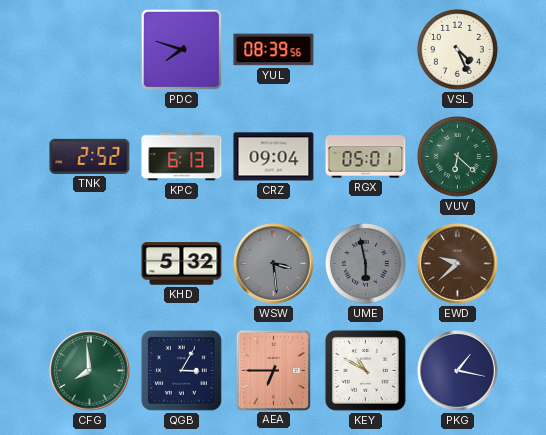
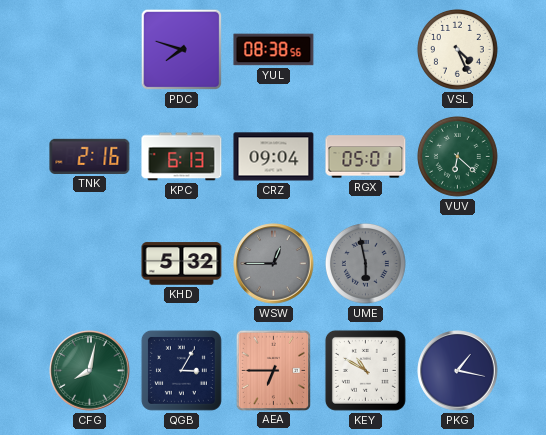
YUL: 08:39 -> 08:38
TNK: 2:52 -> 2:16
WSW: 3:29 -> 12:45
EWD: 9:38 -> none
CFG: 7:59 -> 8:02
